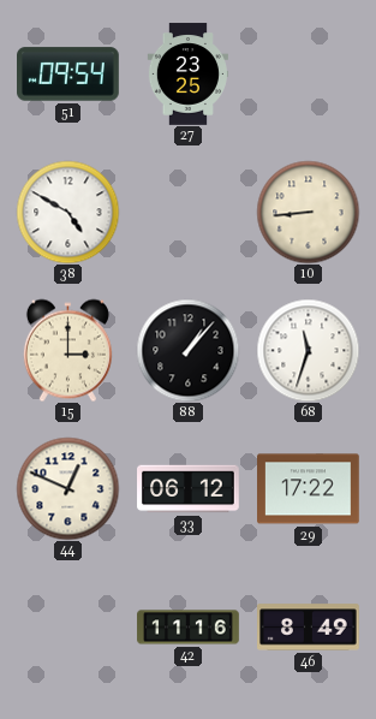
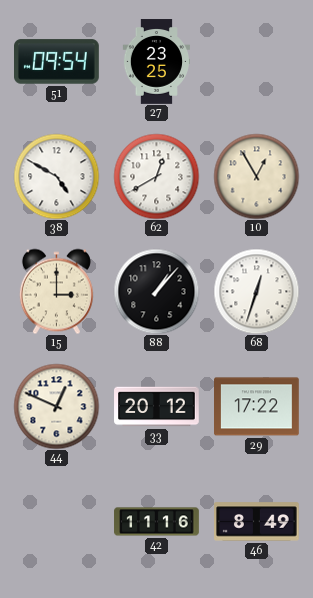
62: none -> 12:40
10: 8:44 -> 12:55
68: 11:33 -> 12:33
33: 06:12 -> 20:12
